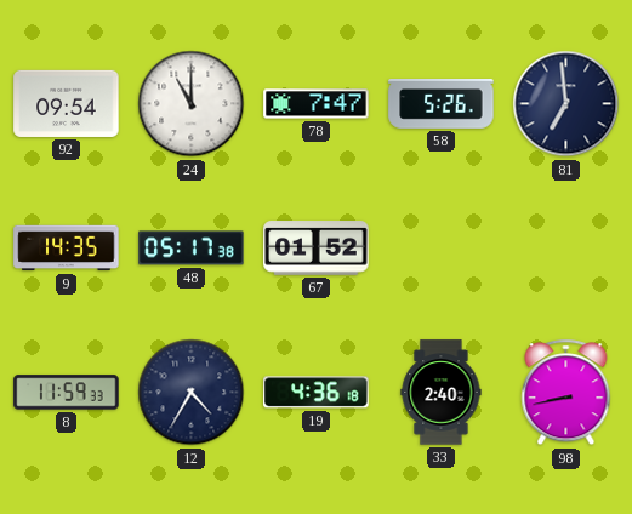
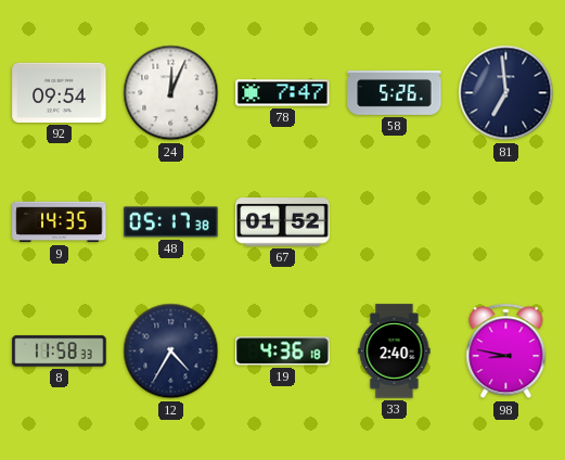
24: 11:00 -> 12:04
8: 11:59 -> 11:58
98: 8:43 -> 8:47
